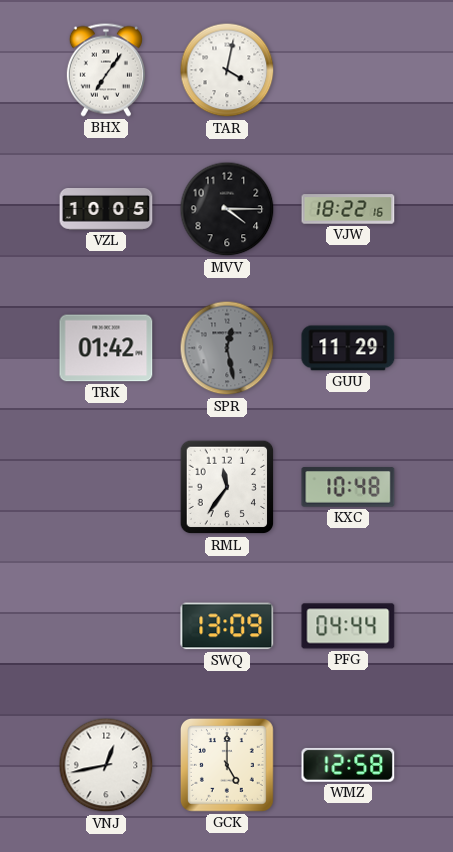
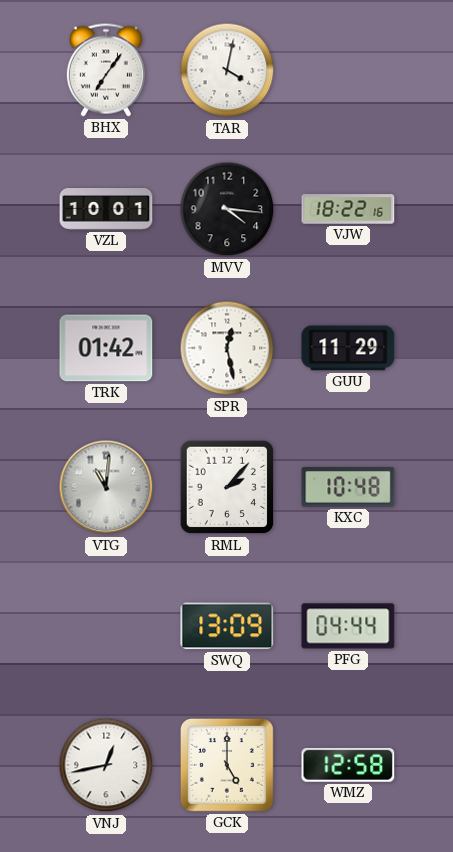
VZL: 10:05 -> 10:01
MVV: 4:15 -> 4:16
SPR dial: grey -> white
VTG: none -> 11:01
RML: 11:36 -> 2:07
